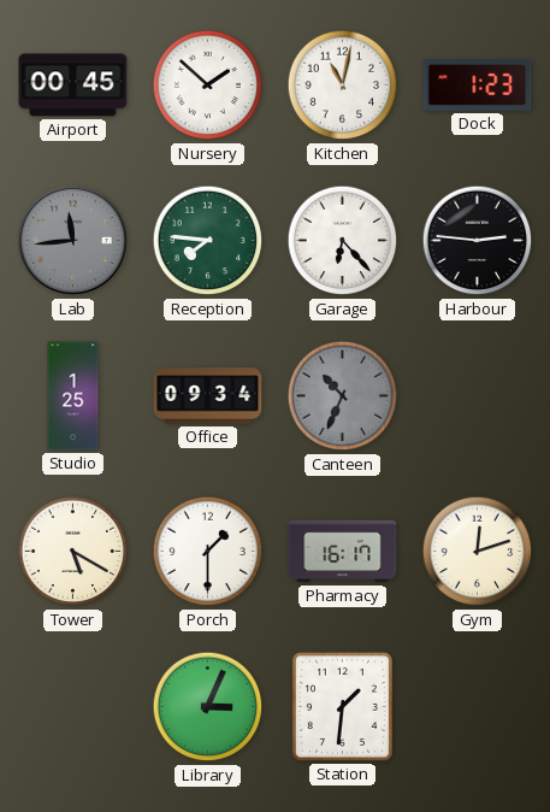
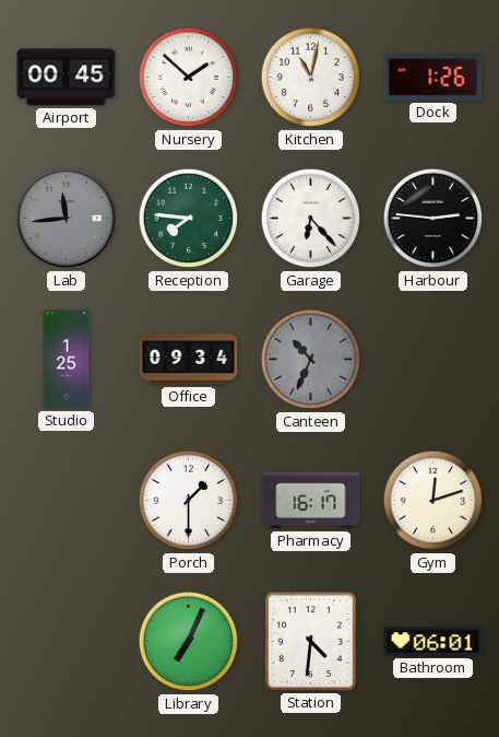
Dock: 1:23 -> 1:26
Tower: 5:20 -> none
Library: 3:04 -> 7:04
Station: 1:31 -> 4:31
Bathroom: none -> 06:01
